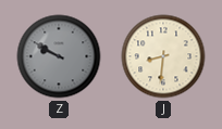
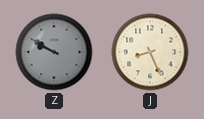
J: 8:31 -> 8:26
